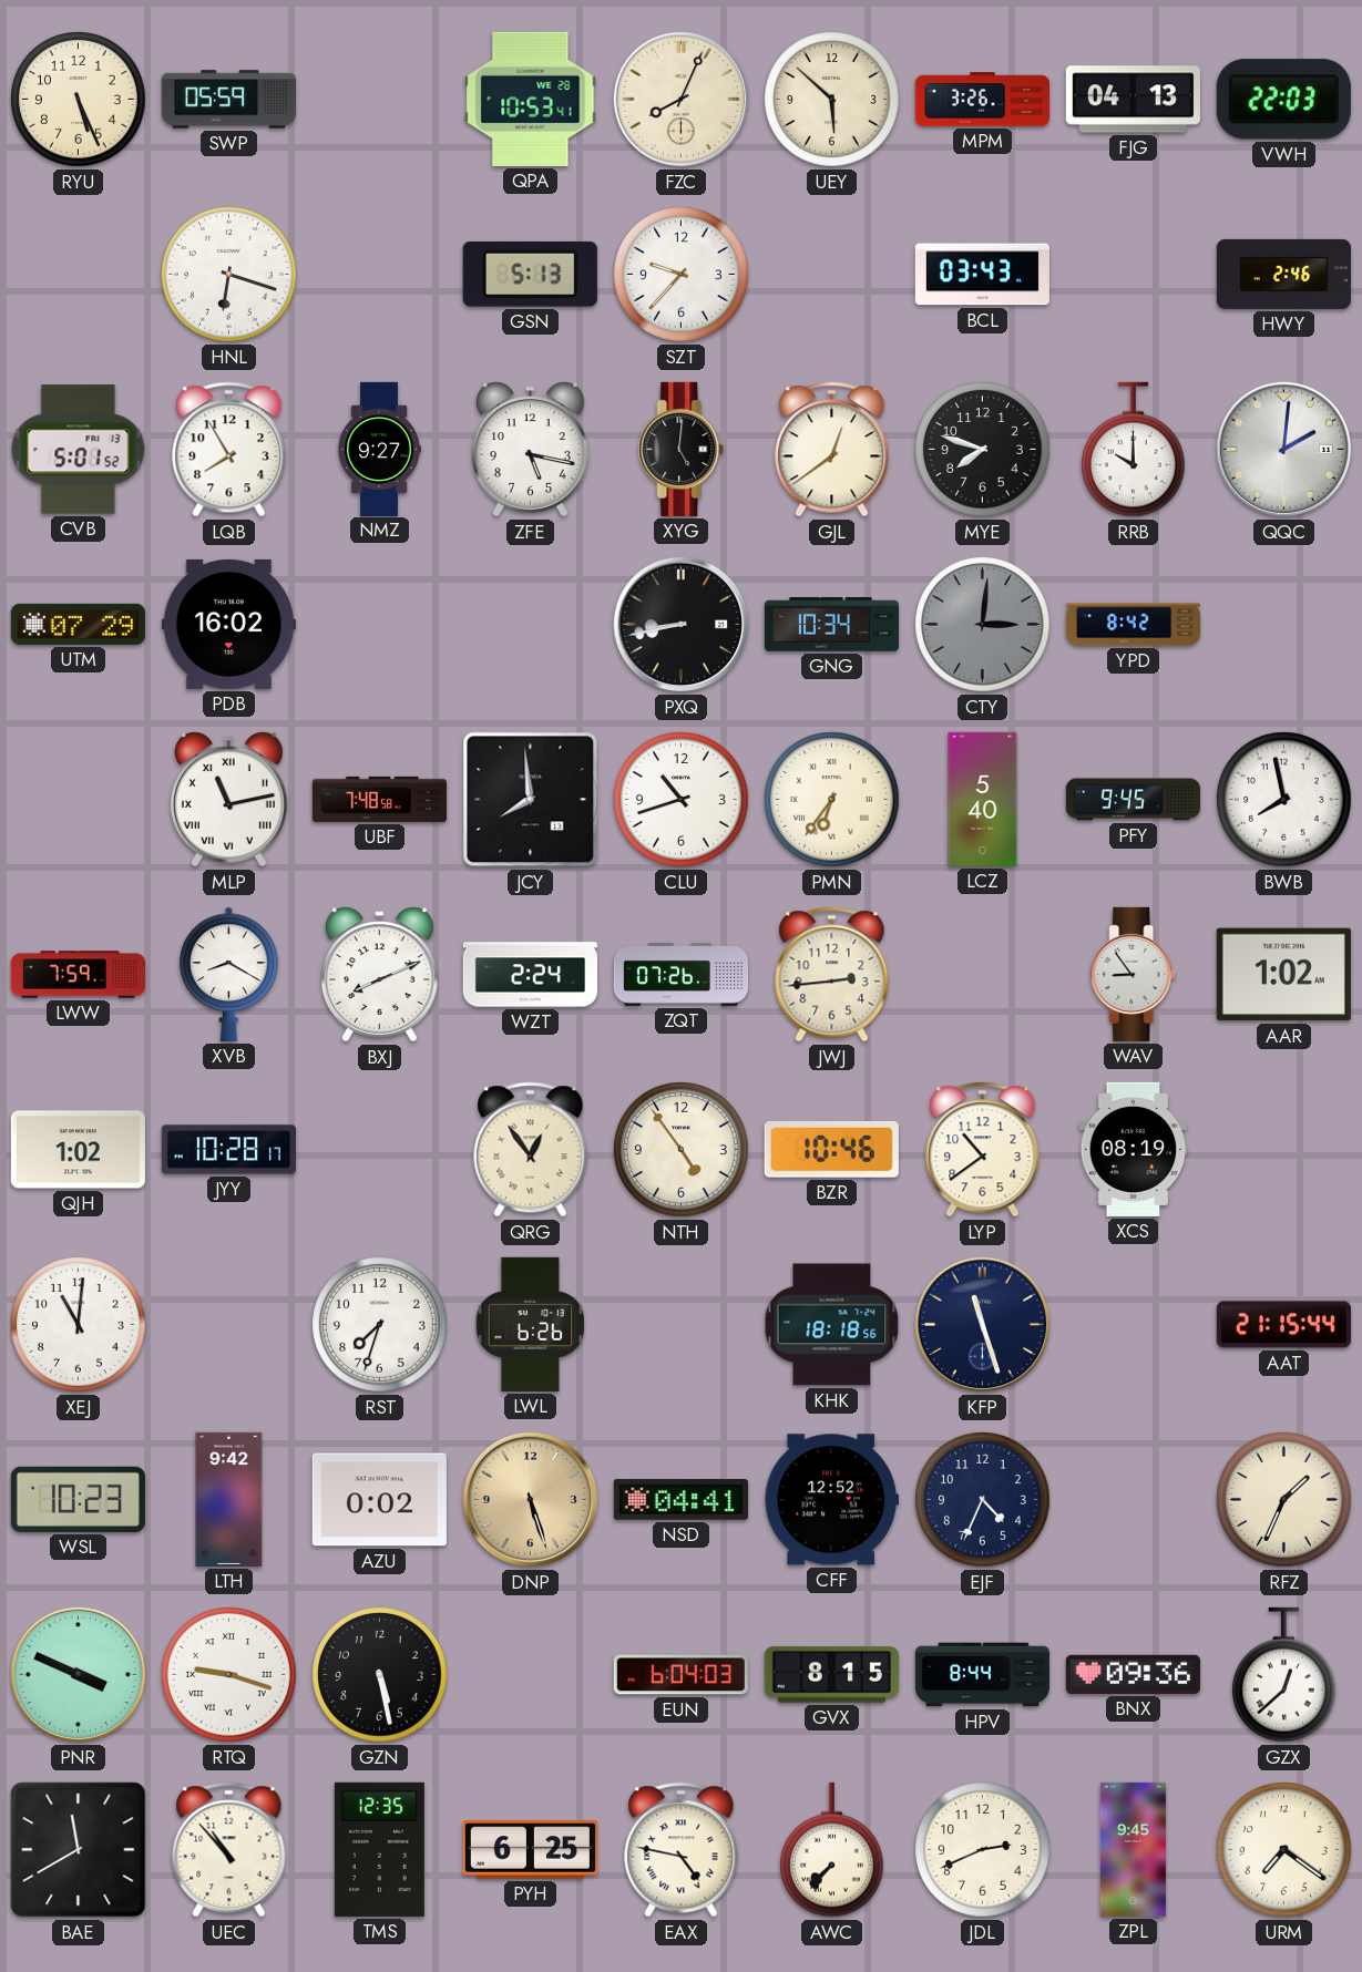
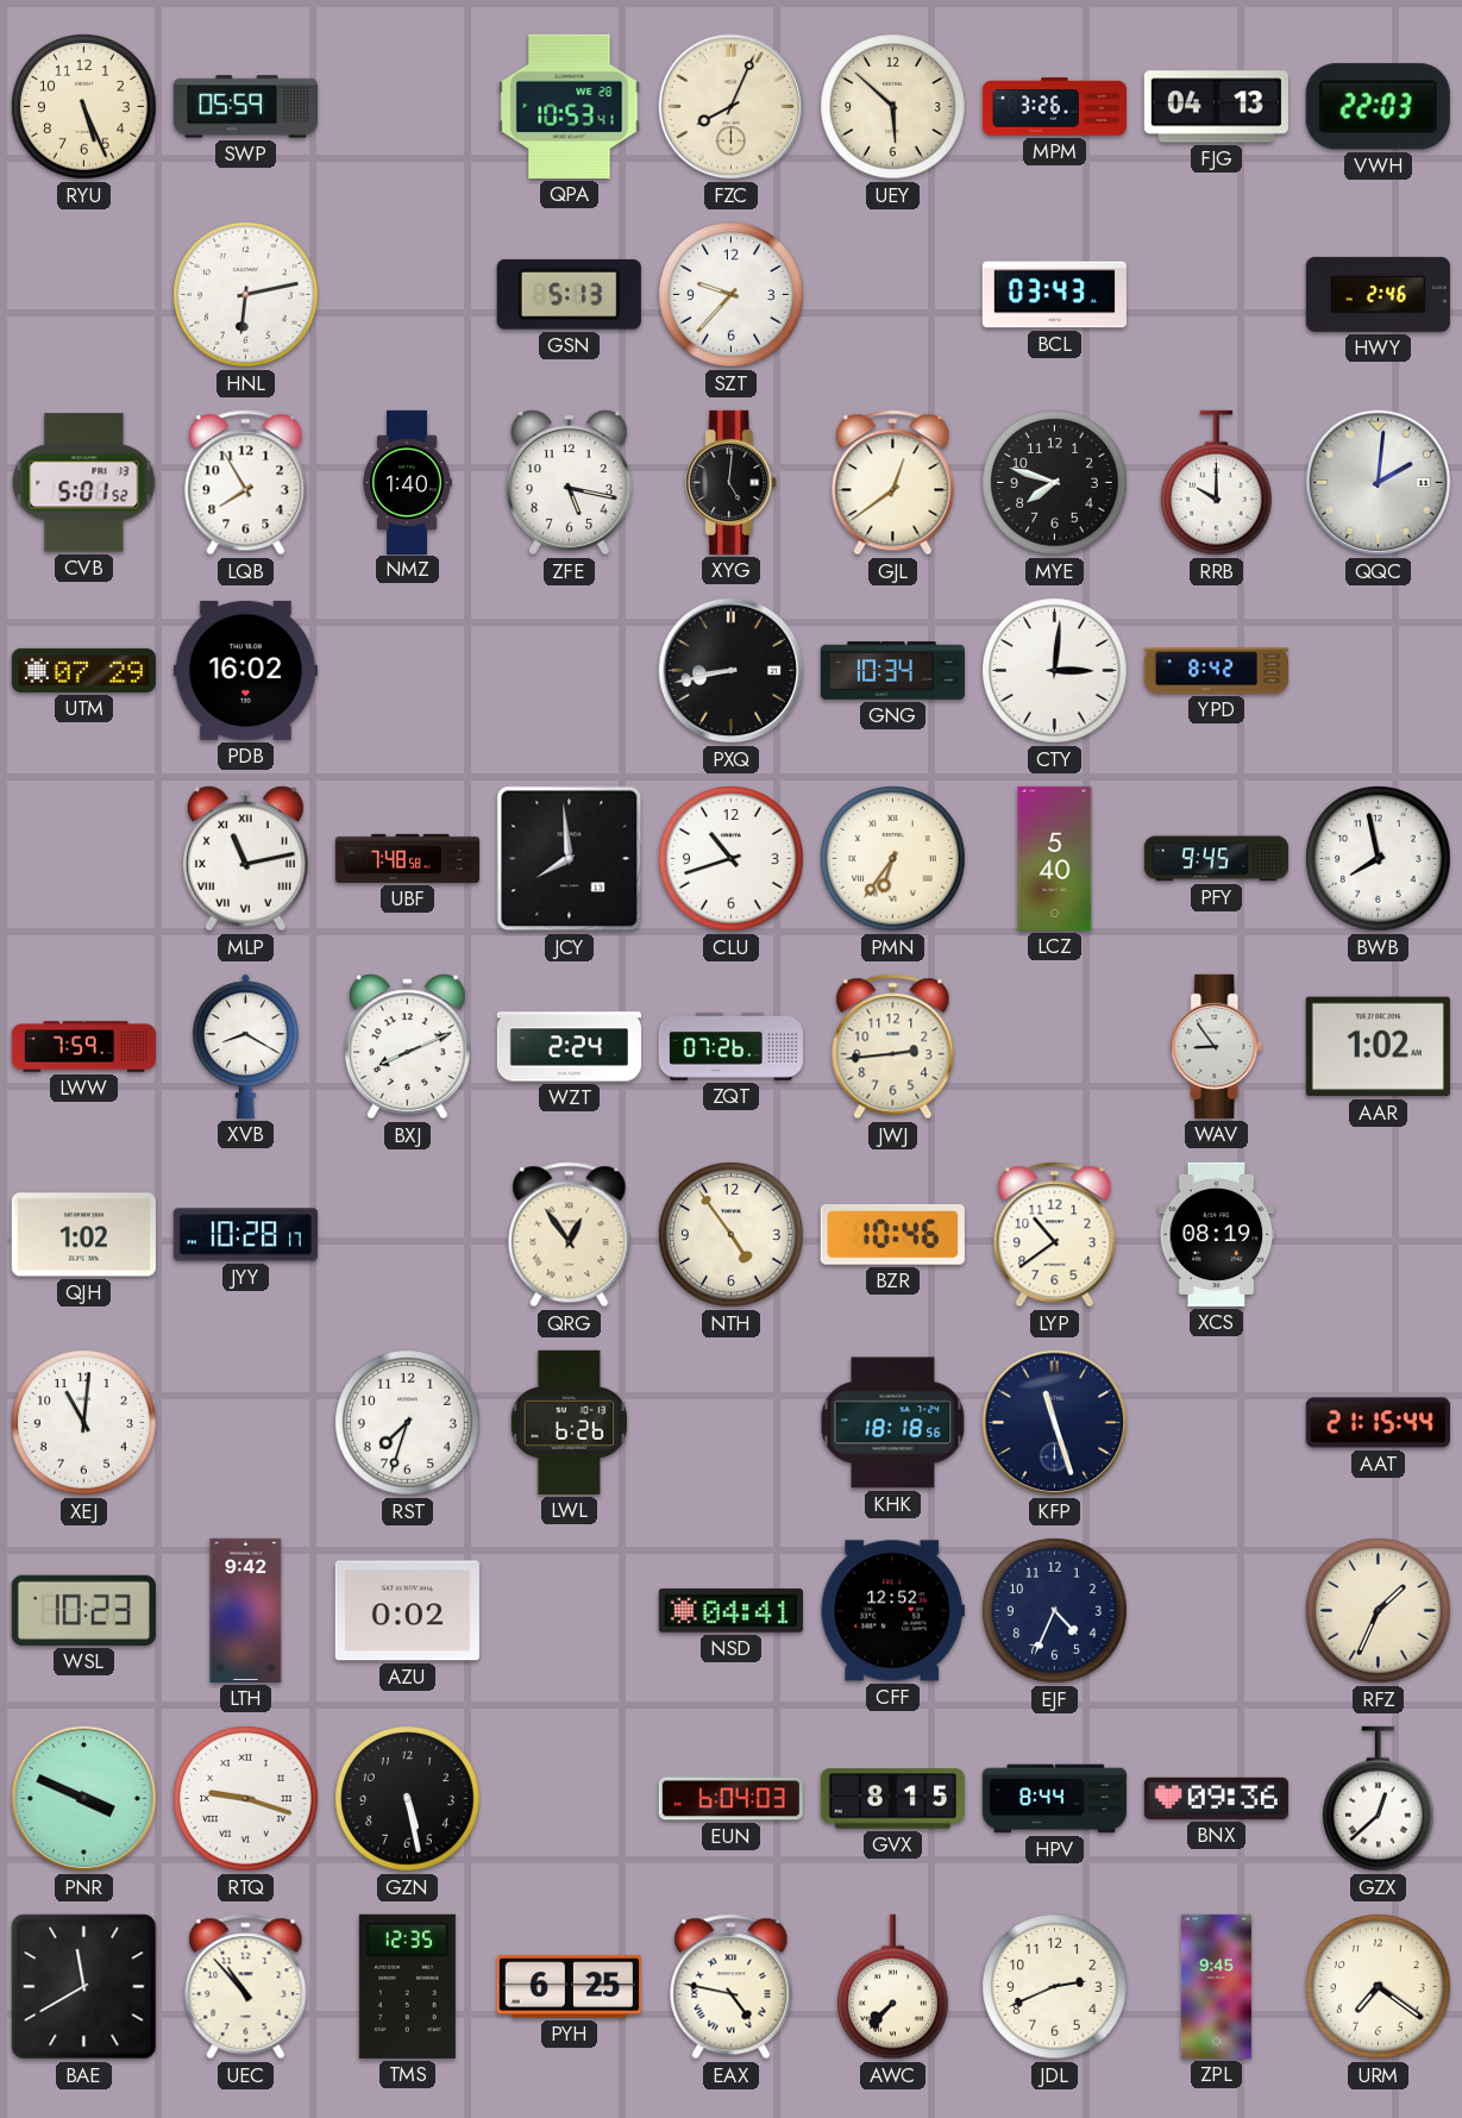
HNL: 6:18 -> 6:13
NMZ: 9:27 -> 1:40
CTY dial: grey -> white
DNP: 5:27 -> none
